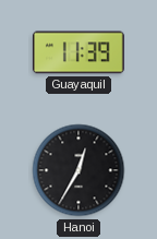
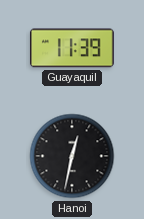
Hanoi: 12:35 -> 12:32
